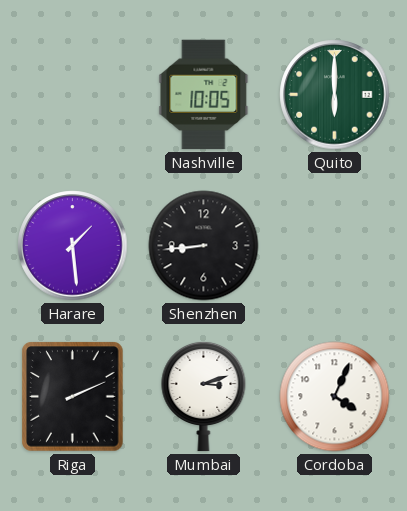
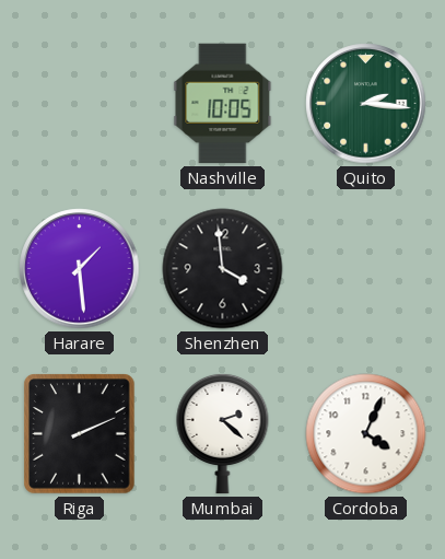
Quito: 6:00 -> 2:16
Shenzhen: 8:44 -> 3:59
Mumbai: 3:12 -> 2:22
